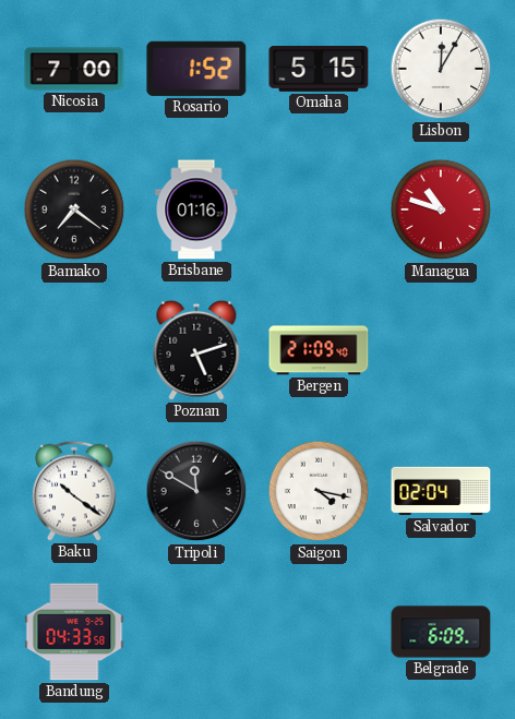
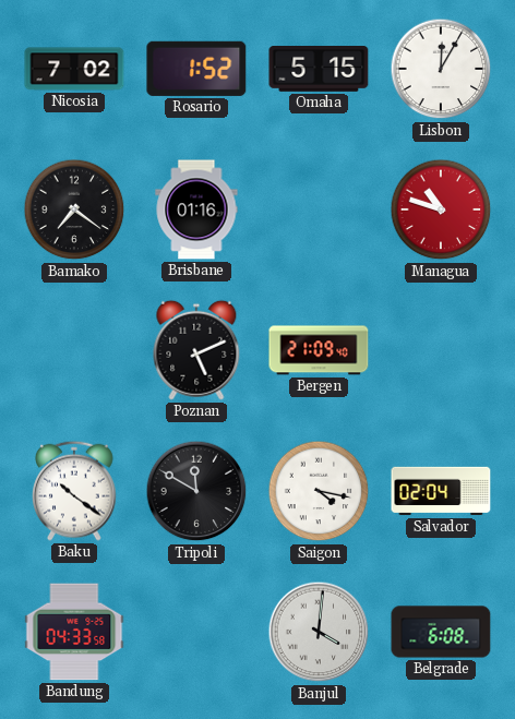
Nicosia: 7:00 -> 7:02
Poznan: 5:12 -> 5:11
Banjul: none -> 4:01
Belgrade: 6:09 -> 6:08
